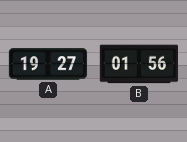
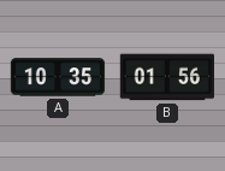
A: 19:27 -> 10:35
